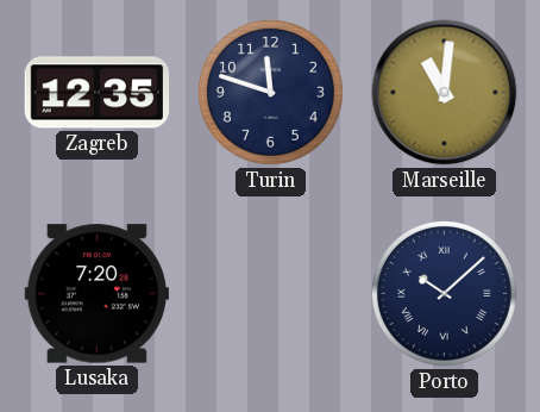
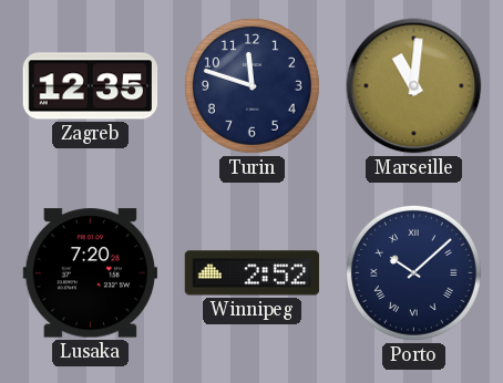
Winnipeg: none -> 2:52
